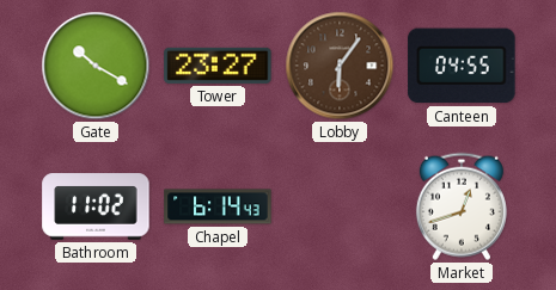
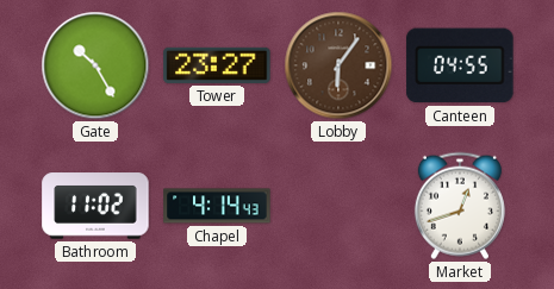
Gate: 10:20 -> 10:25
Chapel: 6:14 -> 4:14
